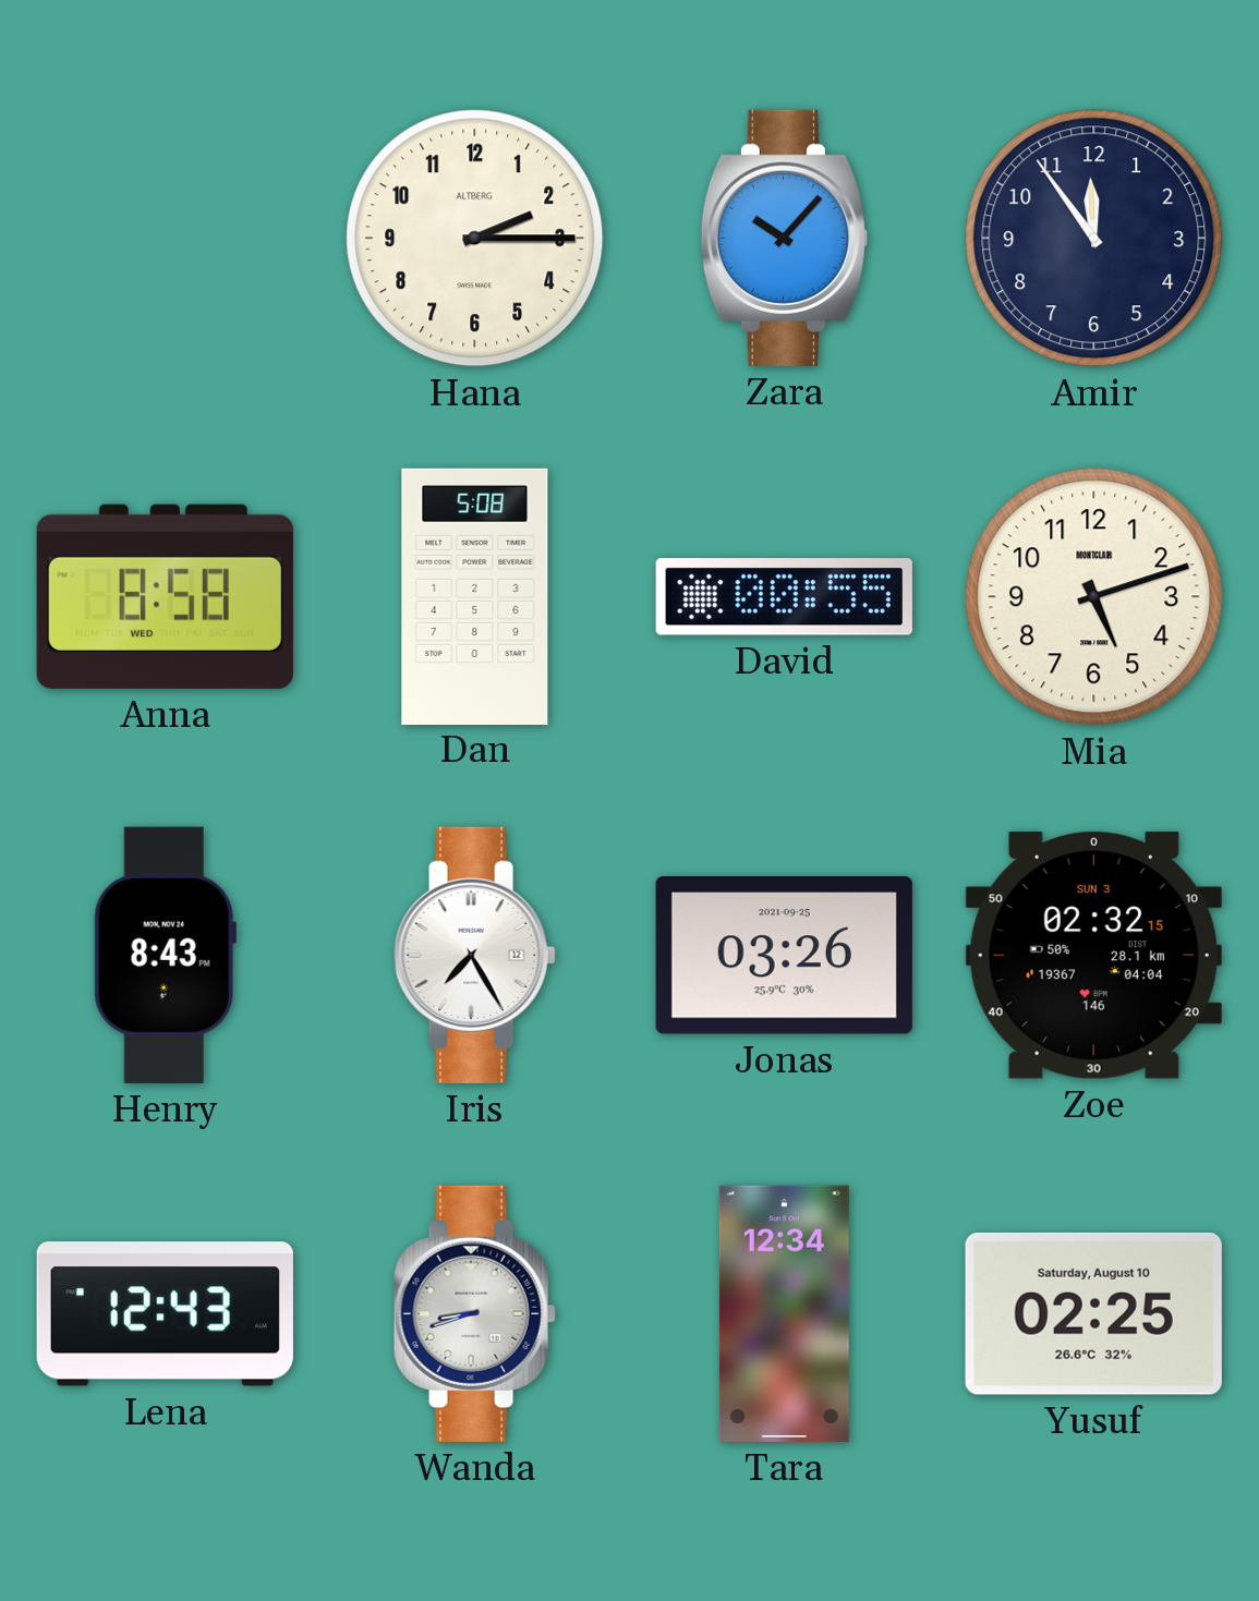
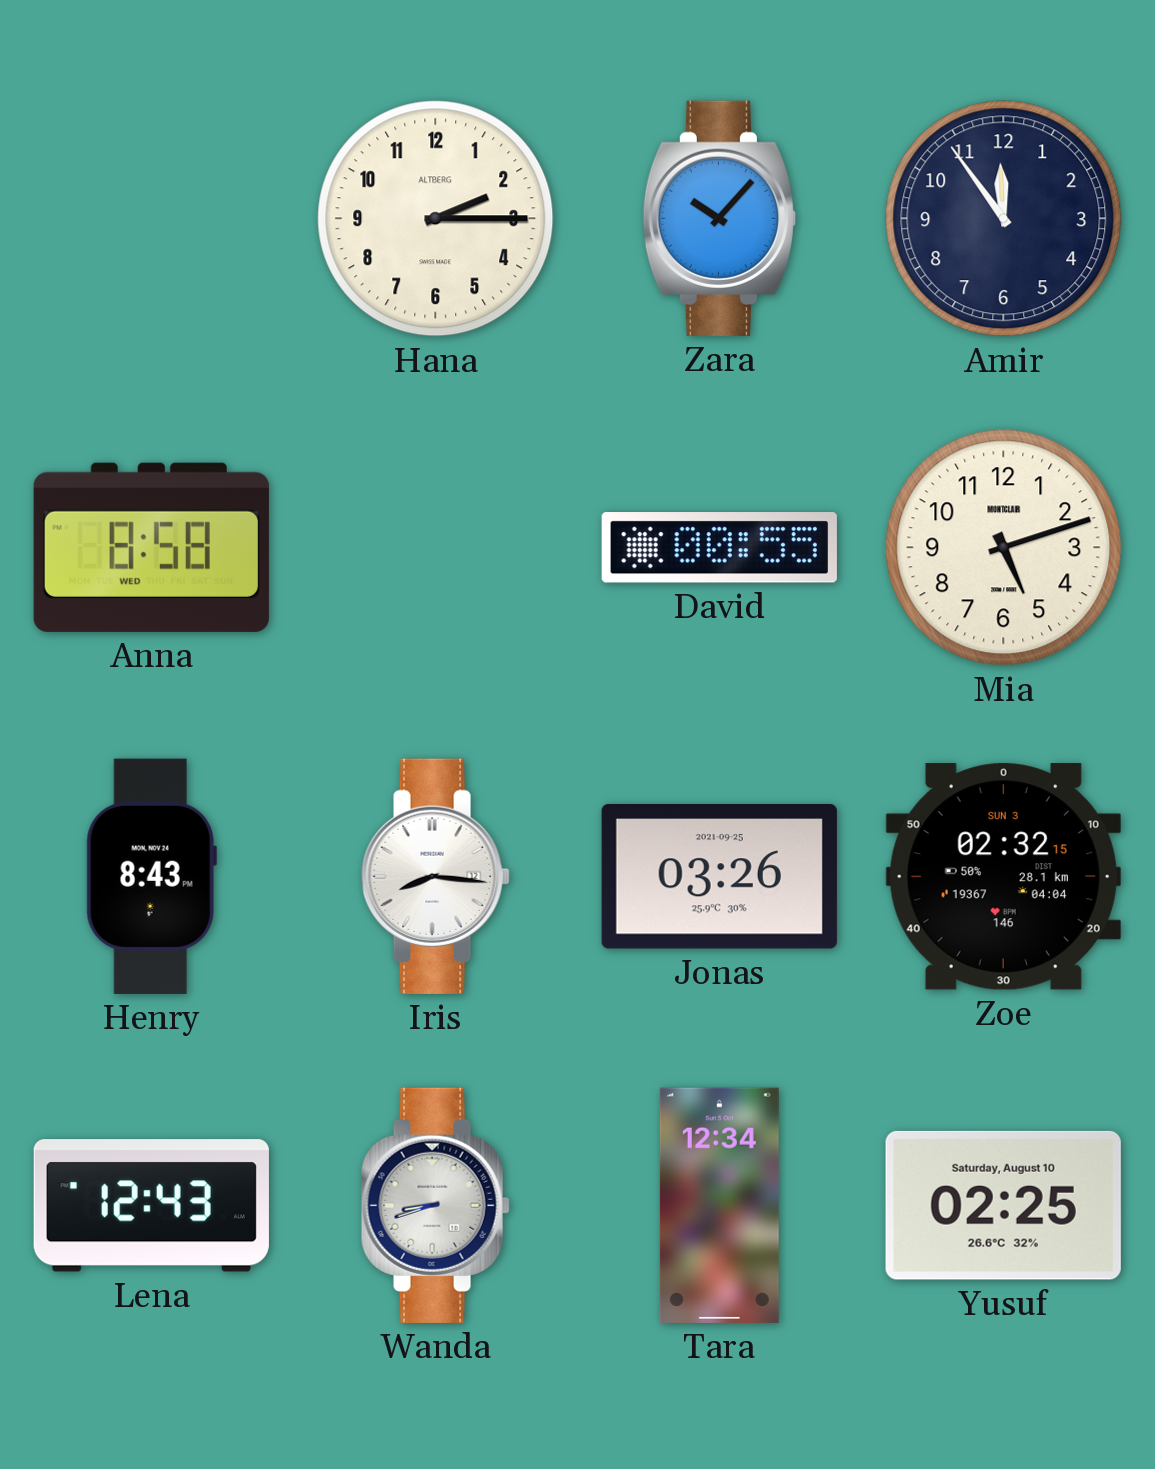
Dan: 5:08 -> none
Iris: 7:25 -> 8:16
